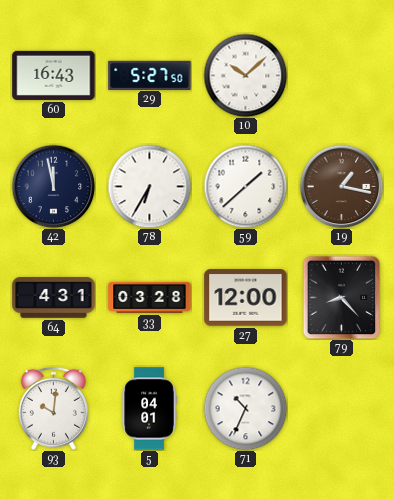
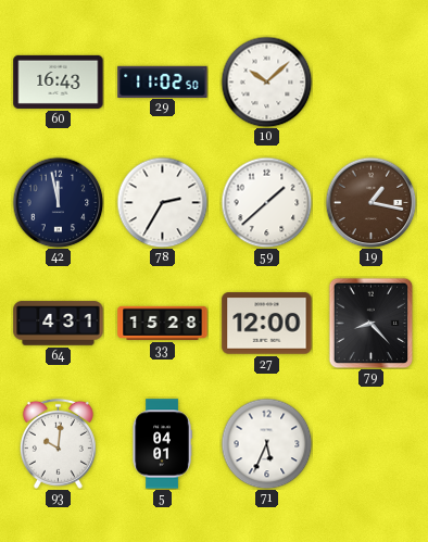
29: 5:27 -> 11:02
78: 6:35 -> 2:35
33: 03:28 -> 15:28
71: 10:34 -> 5:34
